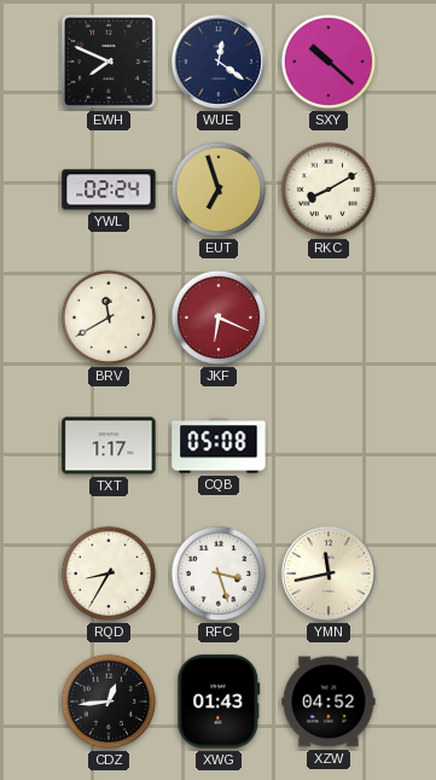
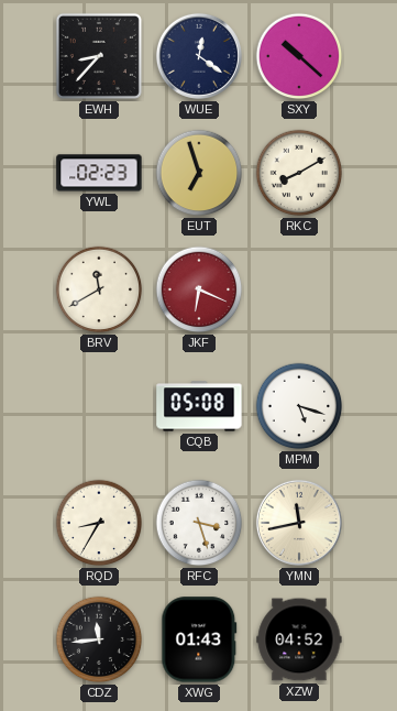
EWH: 7:49 -> 8:37
YWL: 02:24 -> 02:23
TXT: 1:17 -> none
MPM: none -> 5:18
CDZ: 12:44 -> 11:44
